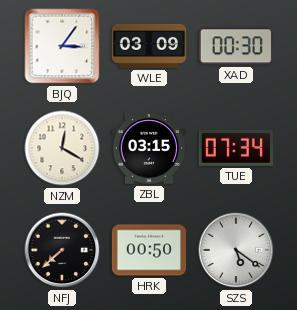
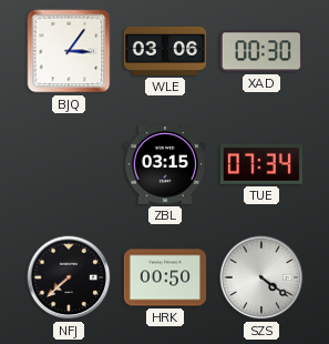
WLE: 03:09 -> 03:06
NZM: 12:20 -> none
SZS: 5:21 -> 4:21
